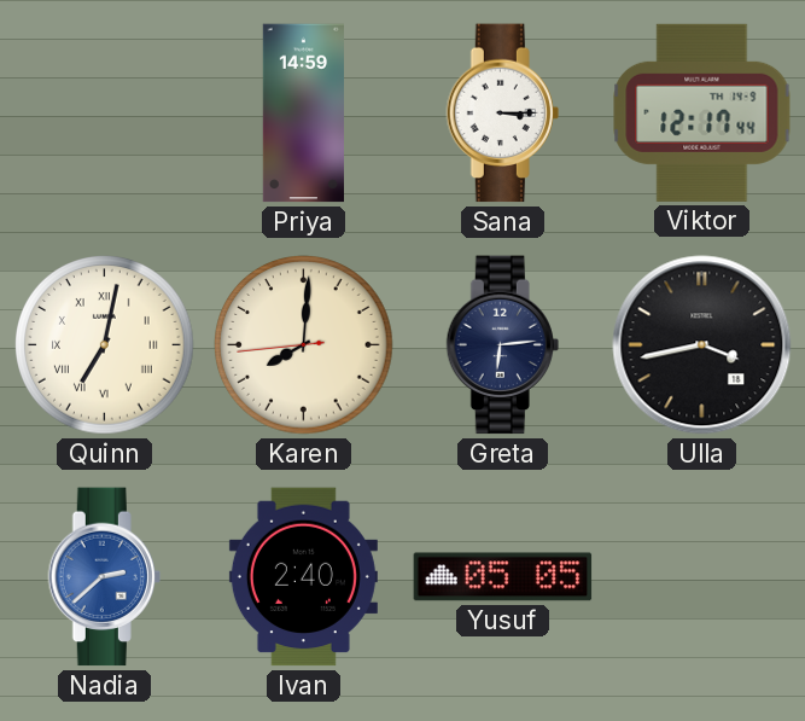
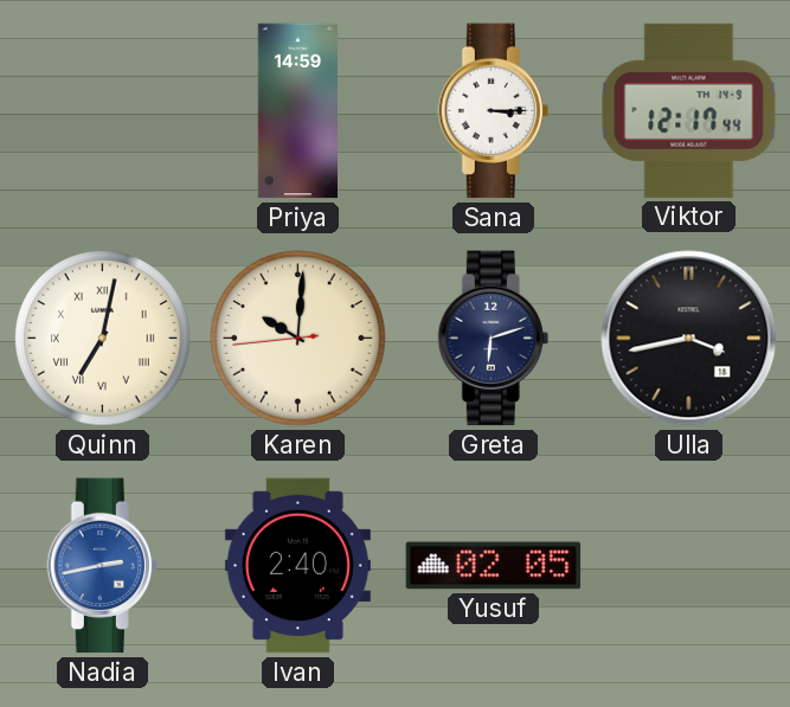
Karen: 8:00 -> 10:00
Greta: 6:14 -> 6:12
Nadia: 2:38 -> 2:43
Yusuf: 05:05 -> 02:05
